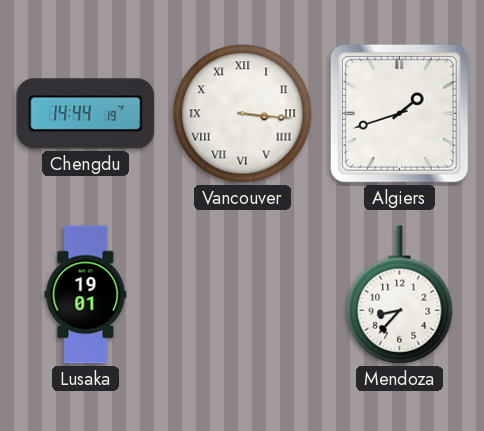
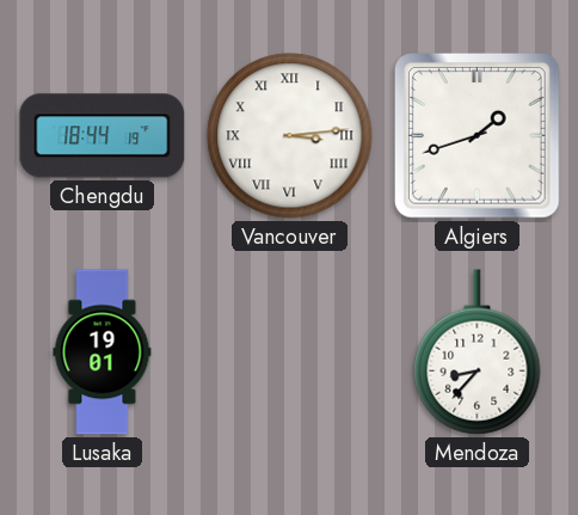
Chengdu: 14:44 -> 18:44
Vancouver: 3:16 -> 3:14
